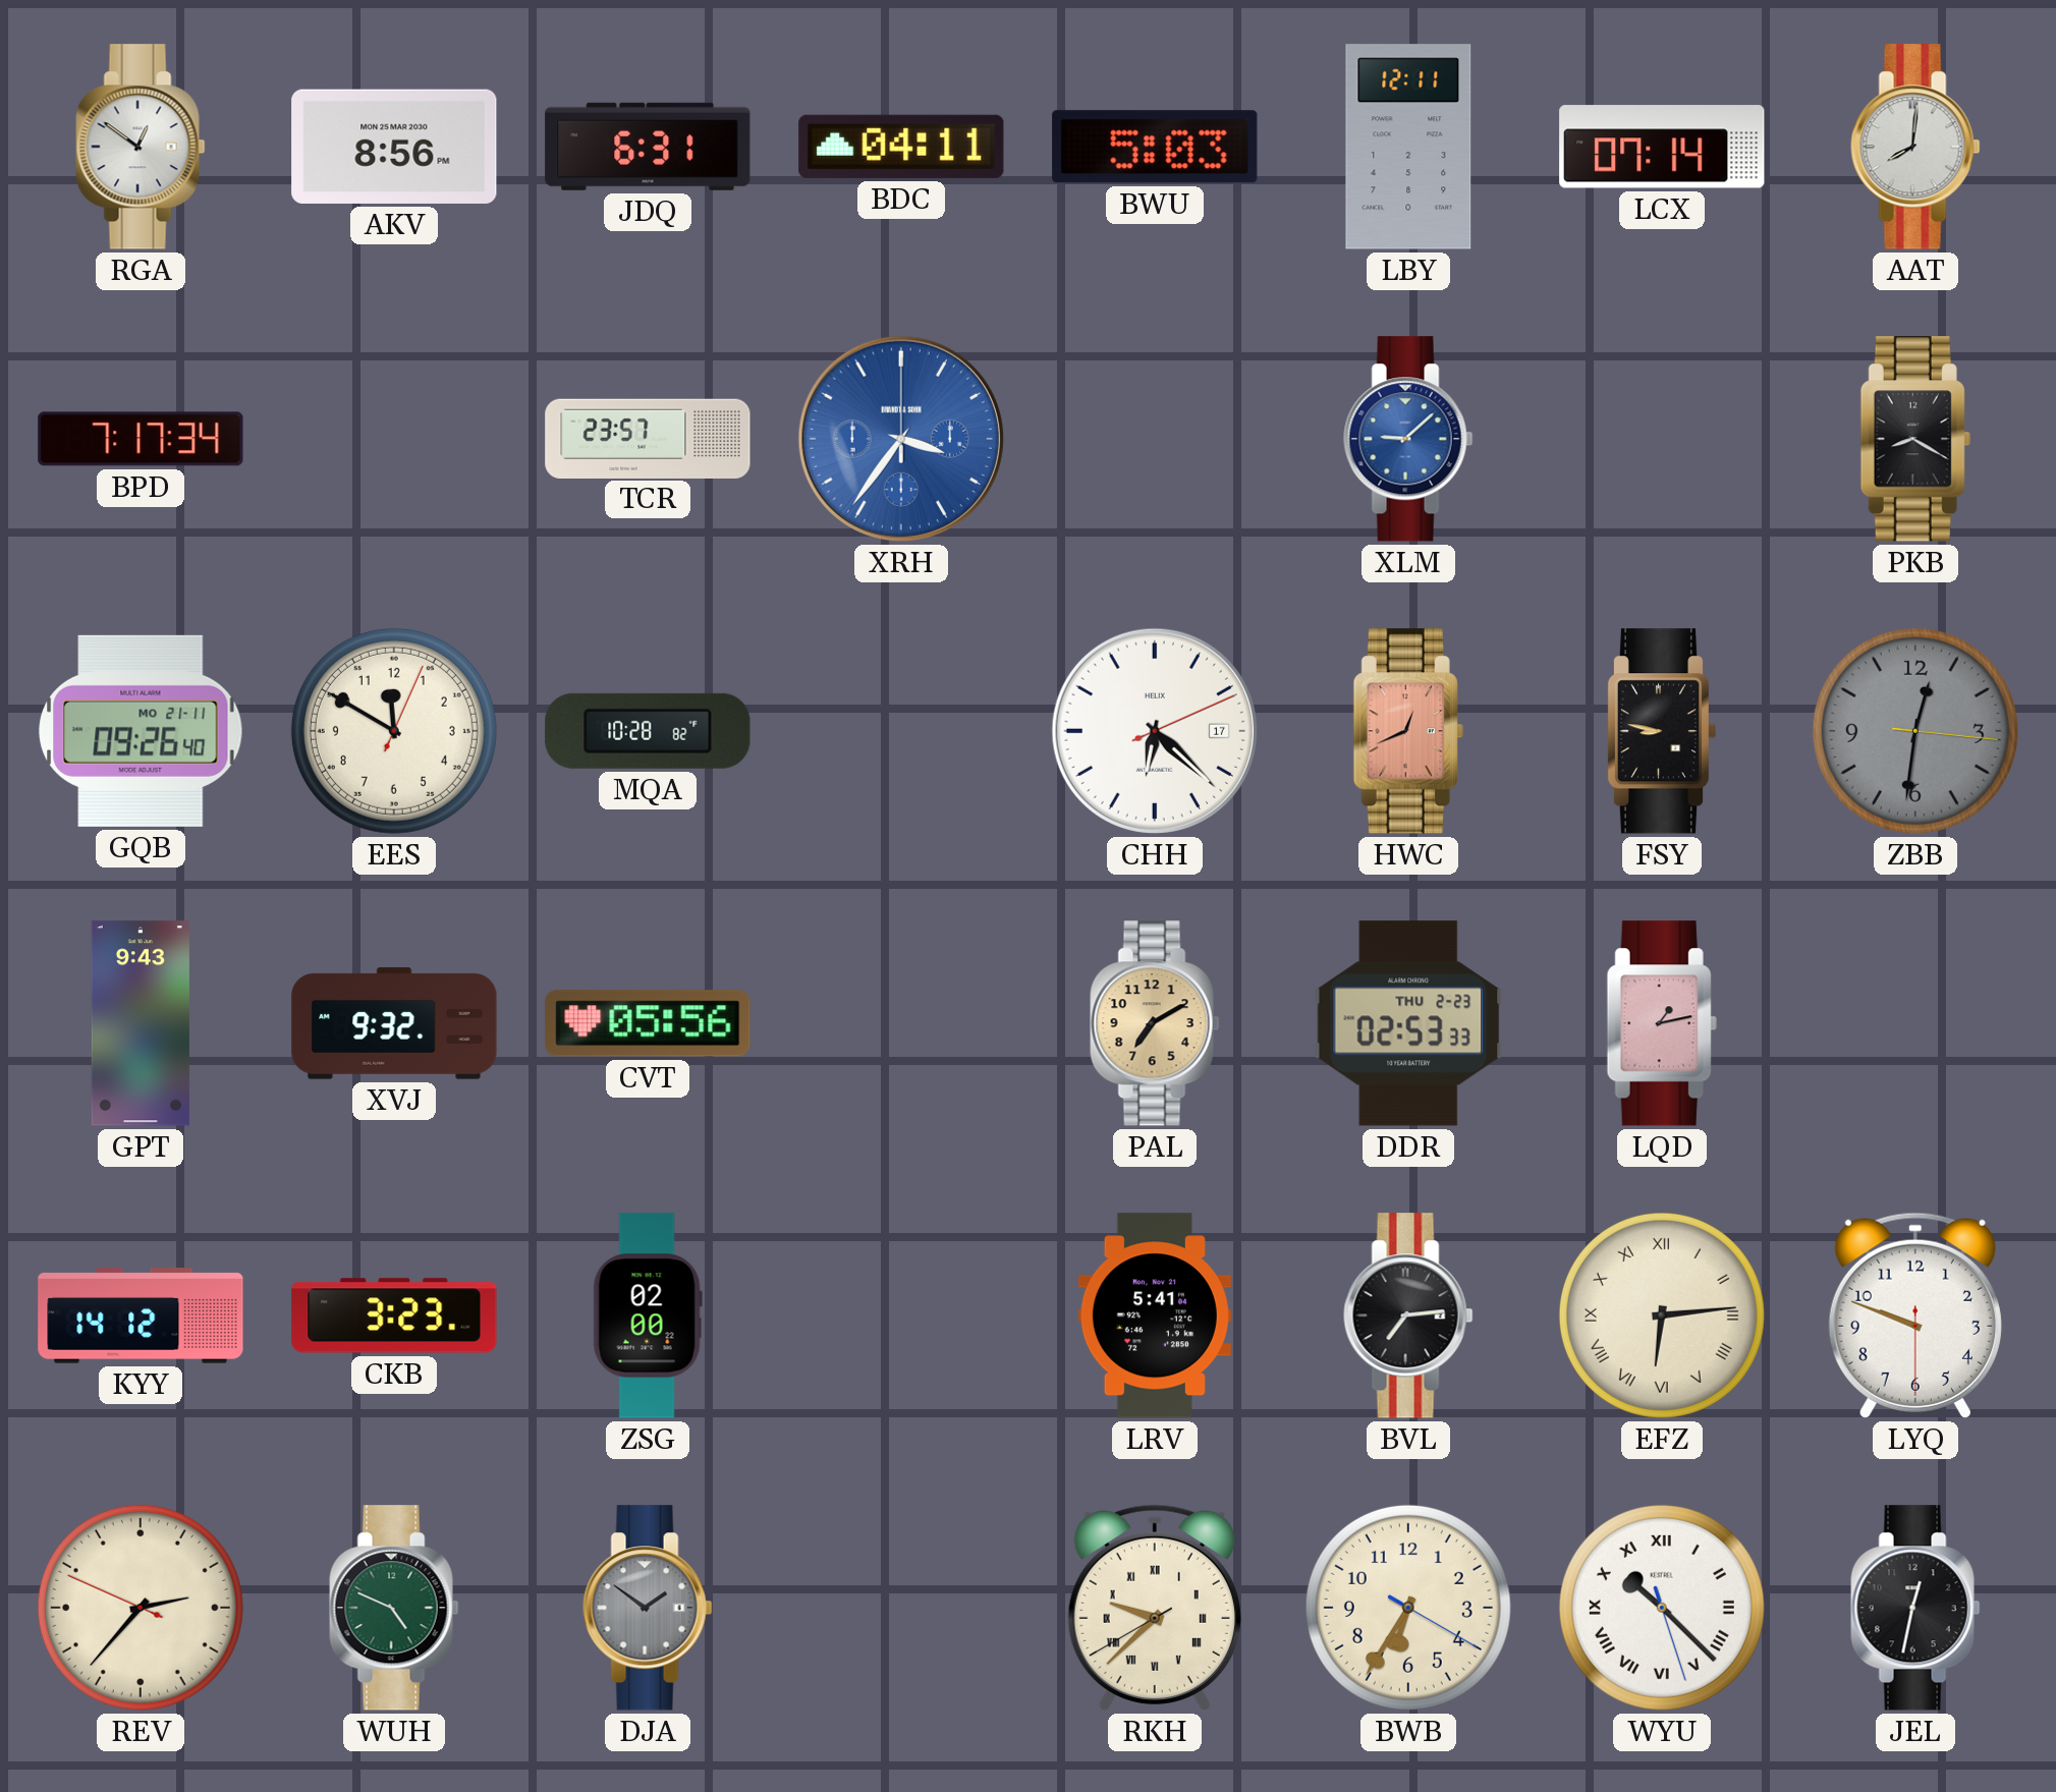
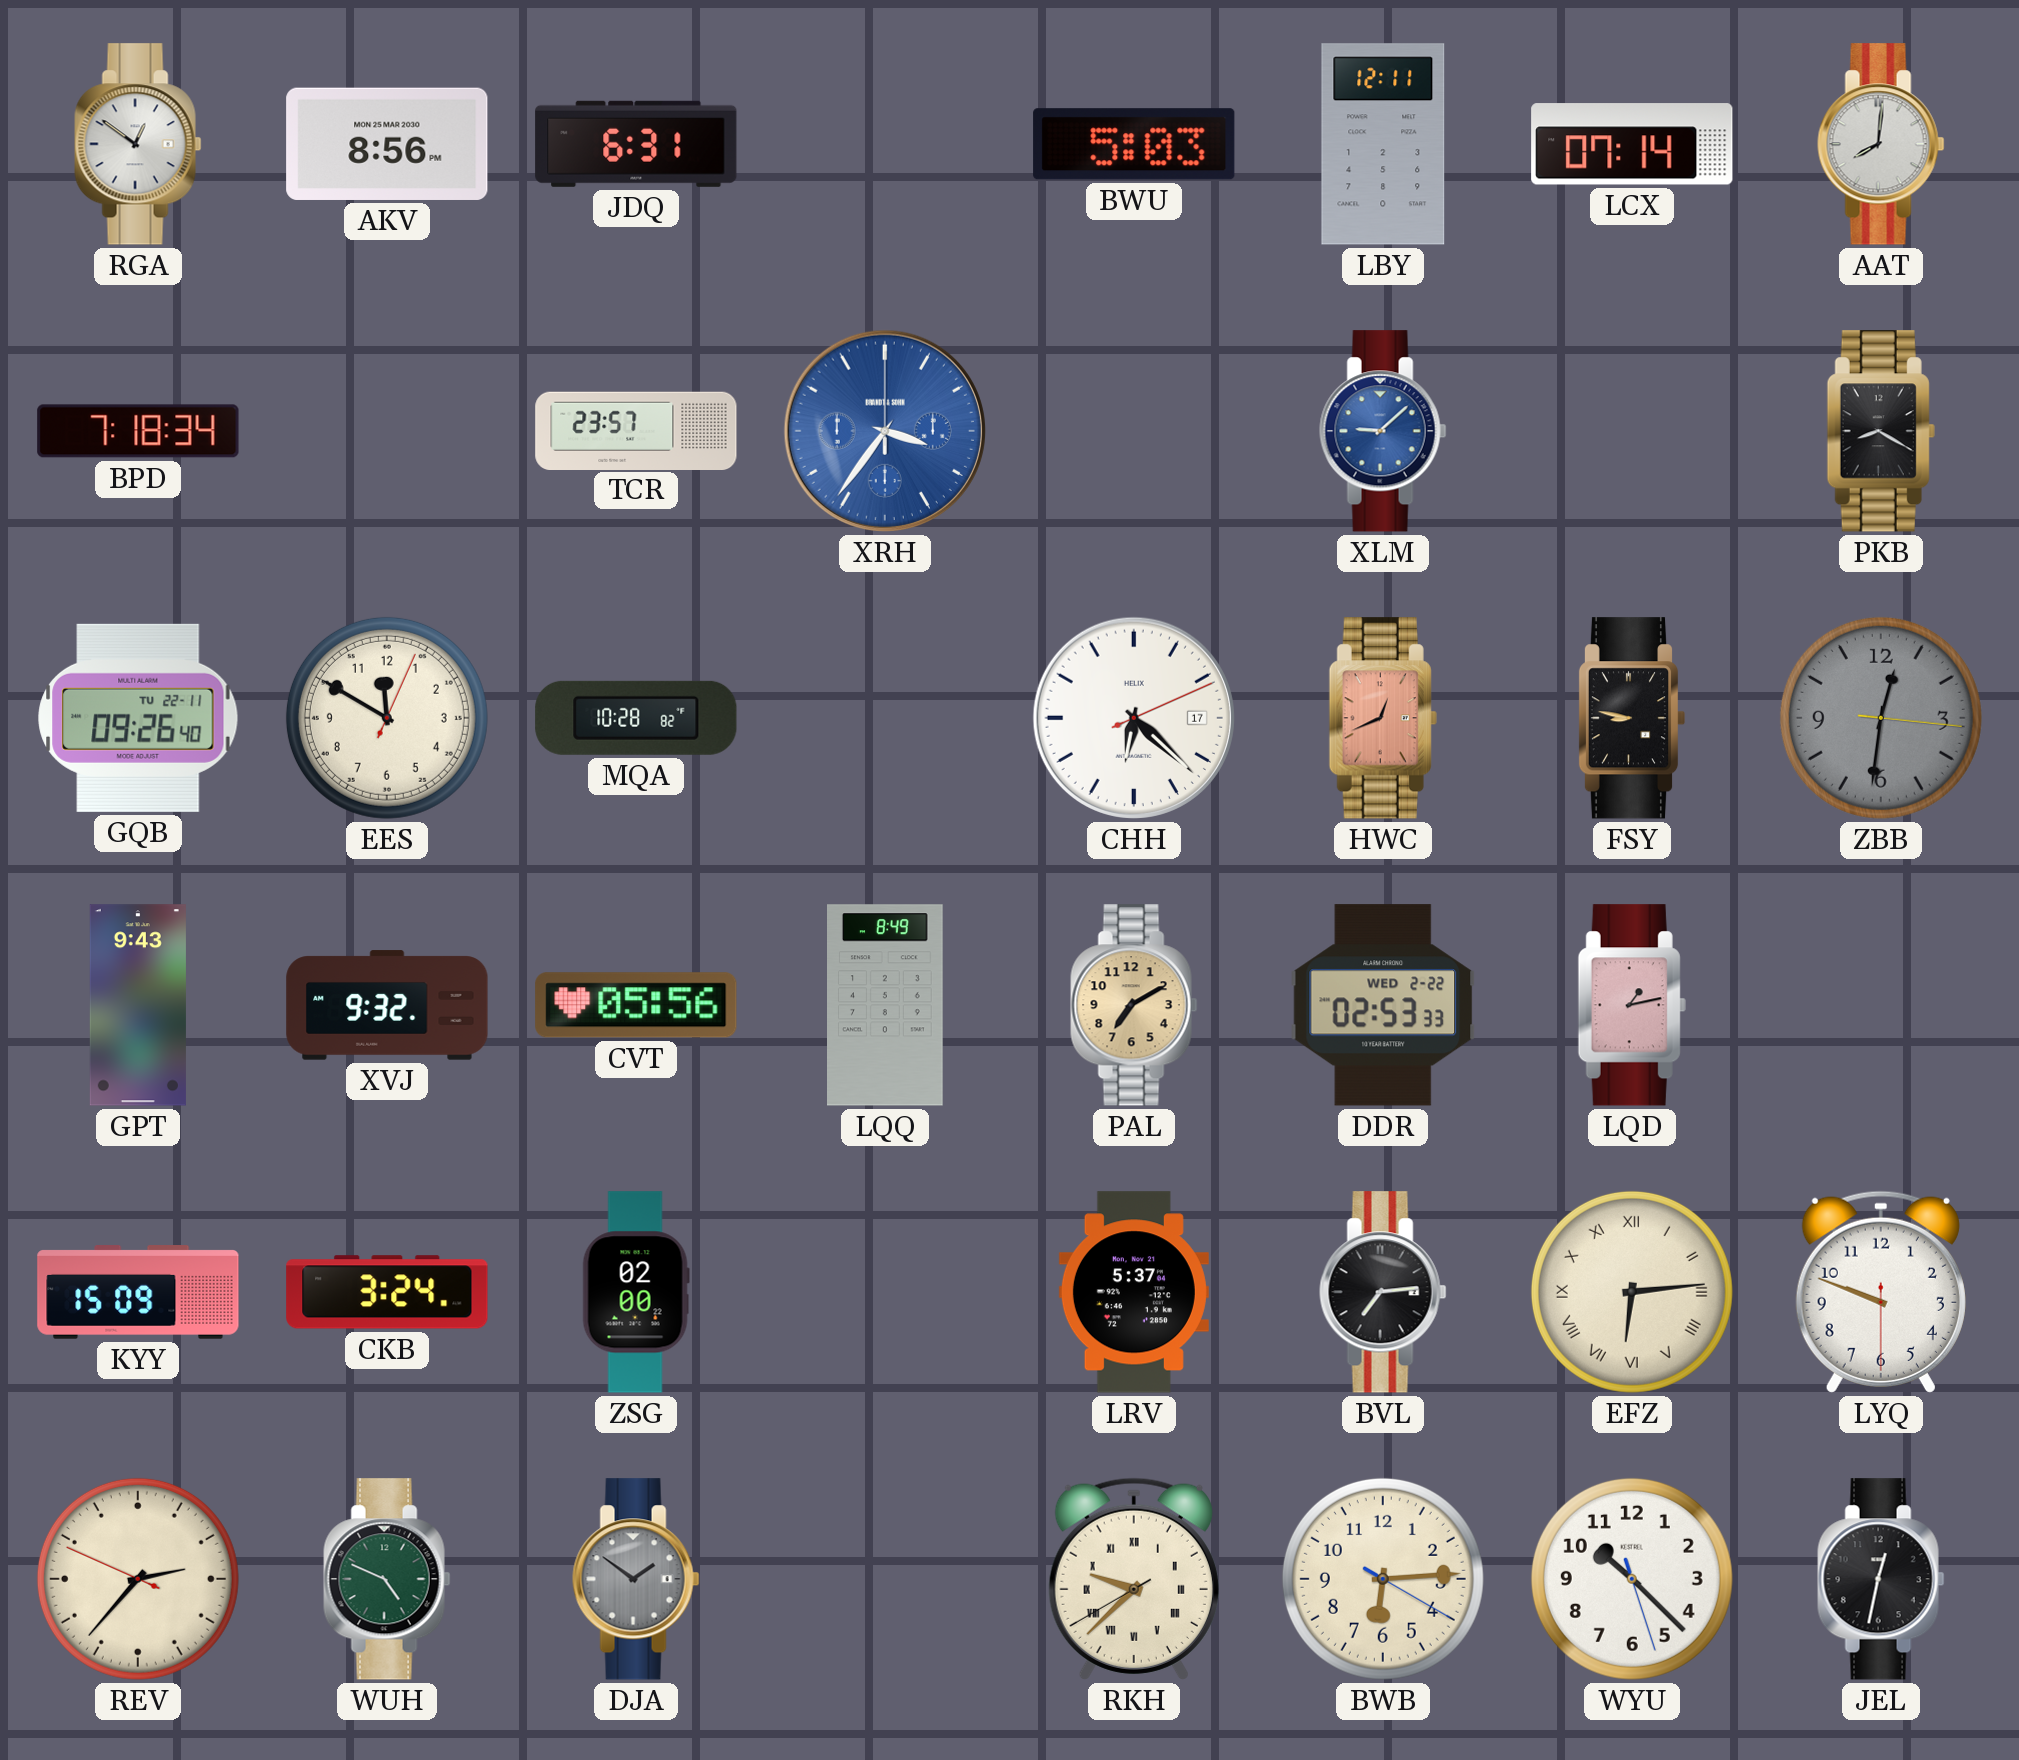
BDC: 04:11 -> none
BPD: 7:17 -> 7:18
GQB date: MO 21-11 -> TU 22-11
LQQ: none -> 8:49
DDR date: THU 2-23 -> WED 2-22
KYY: 14:12 -> 15:09
CKB: 3:23 -> 3:24
LRV: 5:41 -> 5:37
BWB: 6:35 -> 6:14
WYU numerals: Roman -> Arabic
